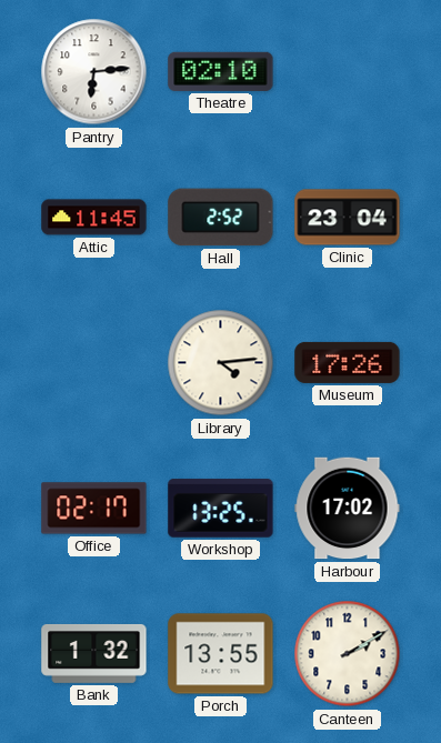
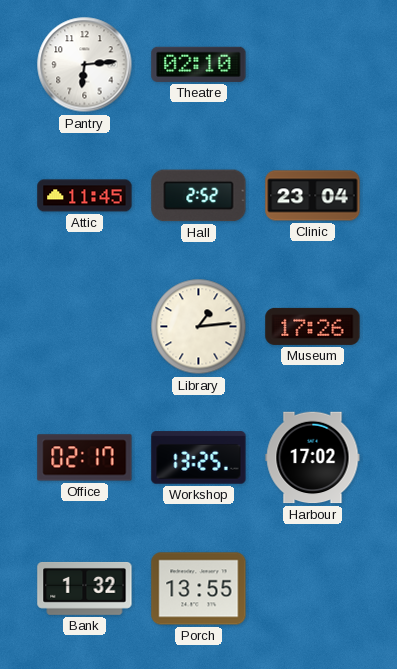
Library: 4:14 -> 1:14
Canteen: 2:10 -> none
